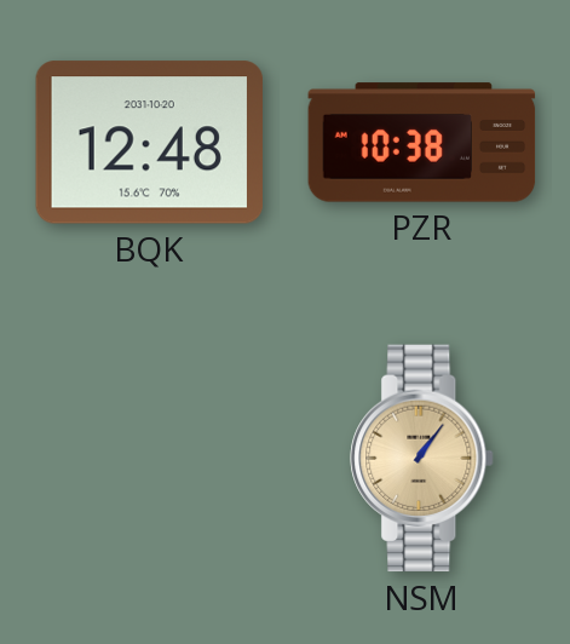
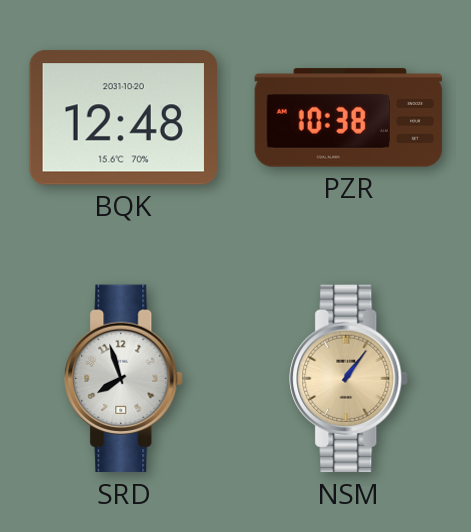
SRD: none -> 7:57
